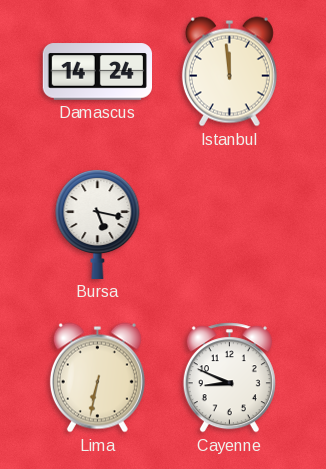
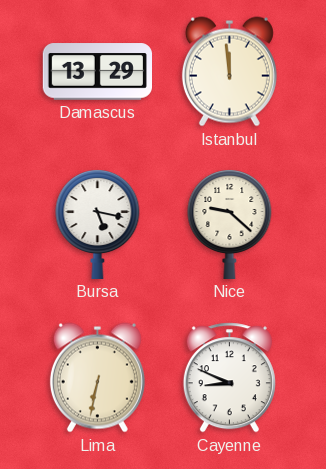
Damascus: 14:24 -> 13:29
Nice: none -> 9:22
